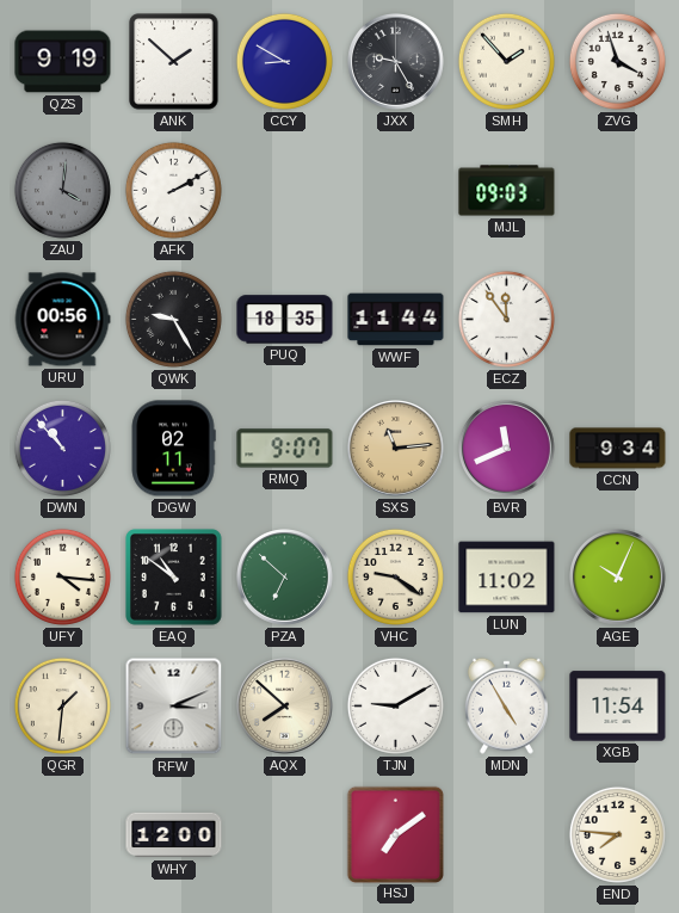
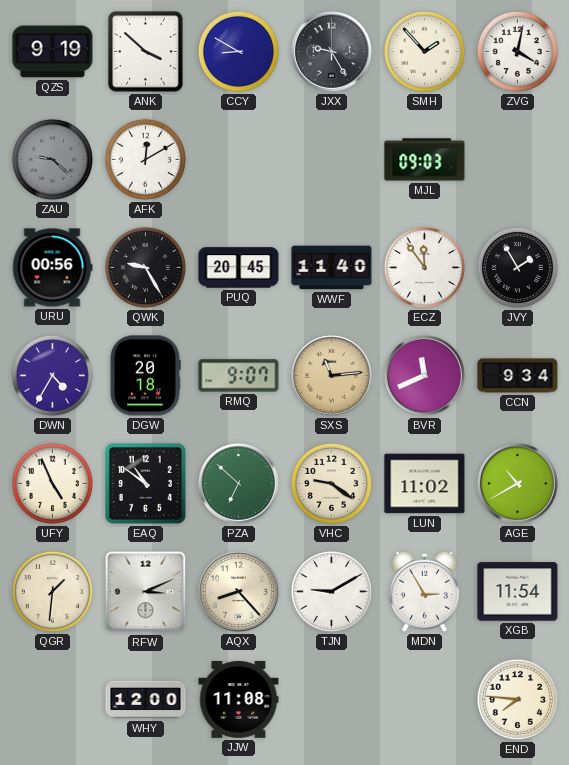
ANK: 1:52 -> 3:52
ZVG: 3:57 -> 4:02
ZAU: 4:01 -> 9:22
AFK: 2:10 -> 12:10
PUQ: 18:35 -> 20:45
WWF: 11:44 -> 11:40
JVY: none -> 1:55
DWN: 10:53 -> 4:35
DGW: 02:11 -> 20:18
UFY: 4:16 -> 4:56
AGE: 10:04 -> 10:40
AQX: 7:52 -> 8:23
MDN: 4:55 -> 2:55
JJW: none -> 11:08
HSJ: 7:09 -> none
